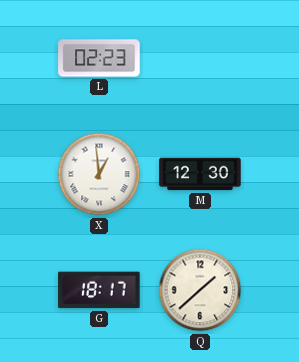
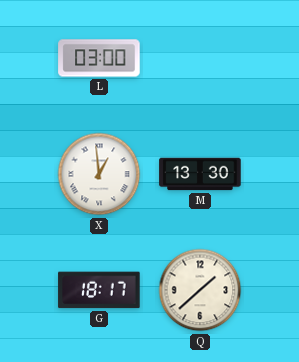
L: 02:23 -> 03:00
M: 12:30 -> 13:30
